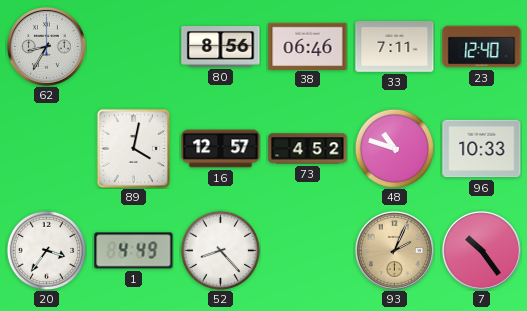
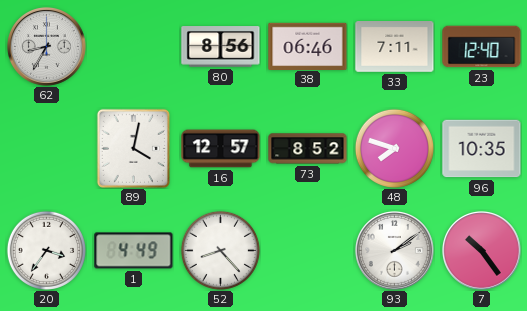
73: 4:52 -> 8:52
48: 10:48 -> 7:48
96: 10:33 -> 10:35
93: 2:04 -> 2:09
93 dial: champagne -> white
